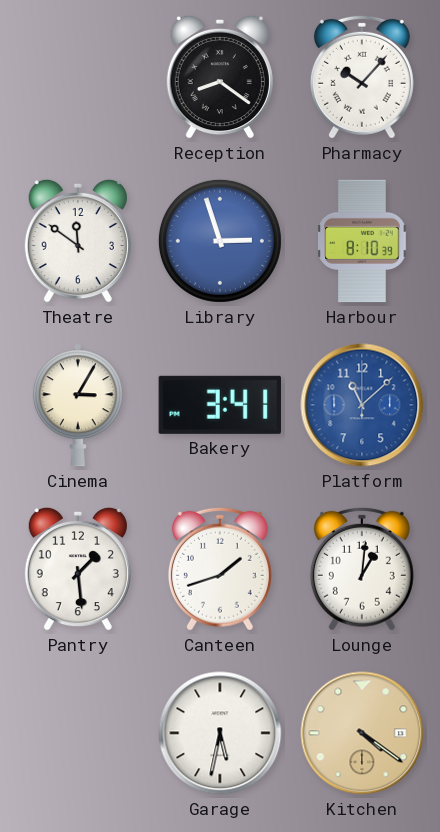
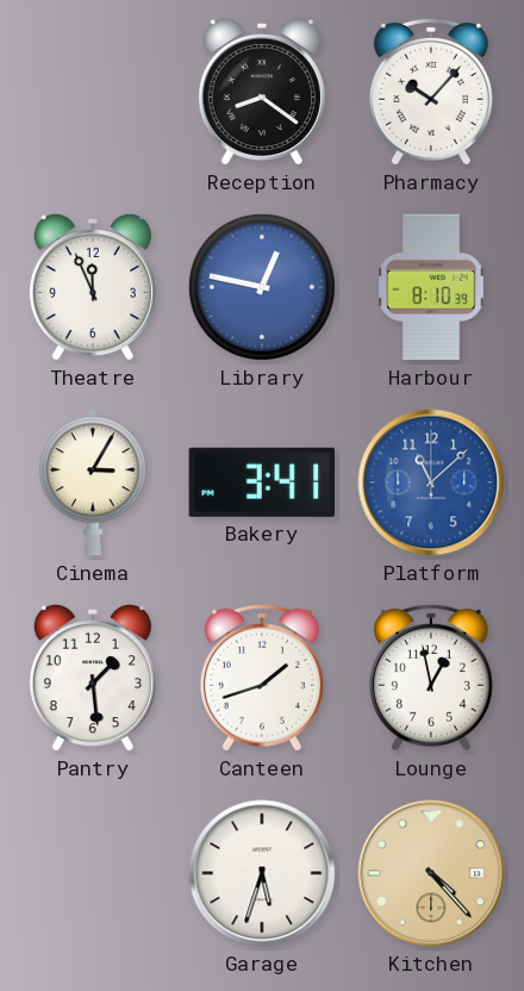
Theatre: 11:51 -> 11:56
Library: 2:57 -> 12:47
Lounge: 1:01 -> 12:58
Garage: 5:32 -> 5:33
Kitchen: 4:21 -> 4:23
